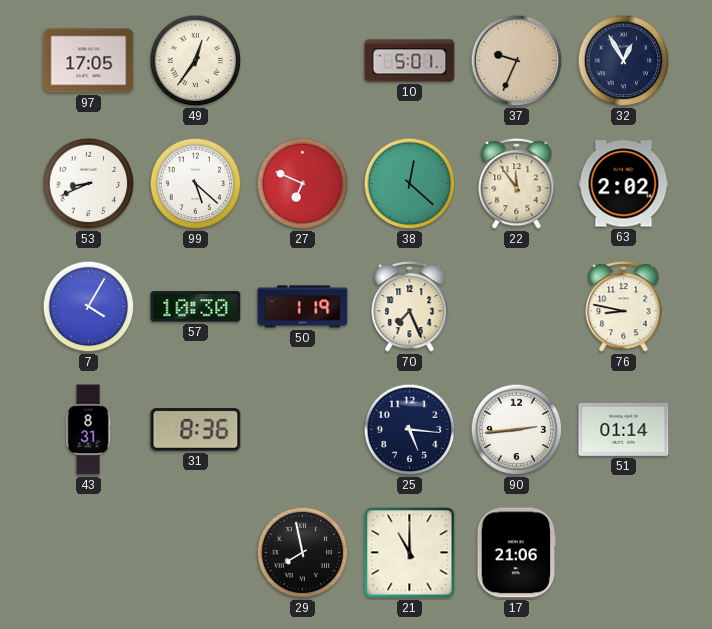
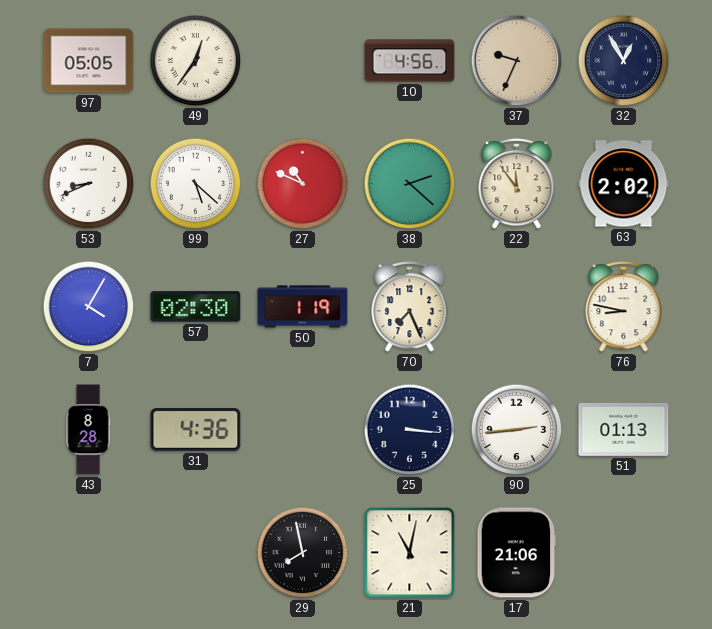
97: 17:05 -> 05:05
10: 5:01 -> 4:56
27: 6:49 -> 10:49
38: 12:22 -> 2:22
57: 10:30 -> 02:30
43: 8:31 -> 8:28
31: 8:36 -> 4:36
25: 5:16 -> 3:16
51: 01:14 -> 01:13
21: 11:00 -> 11:02
